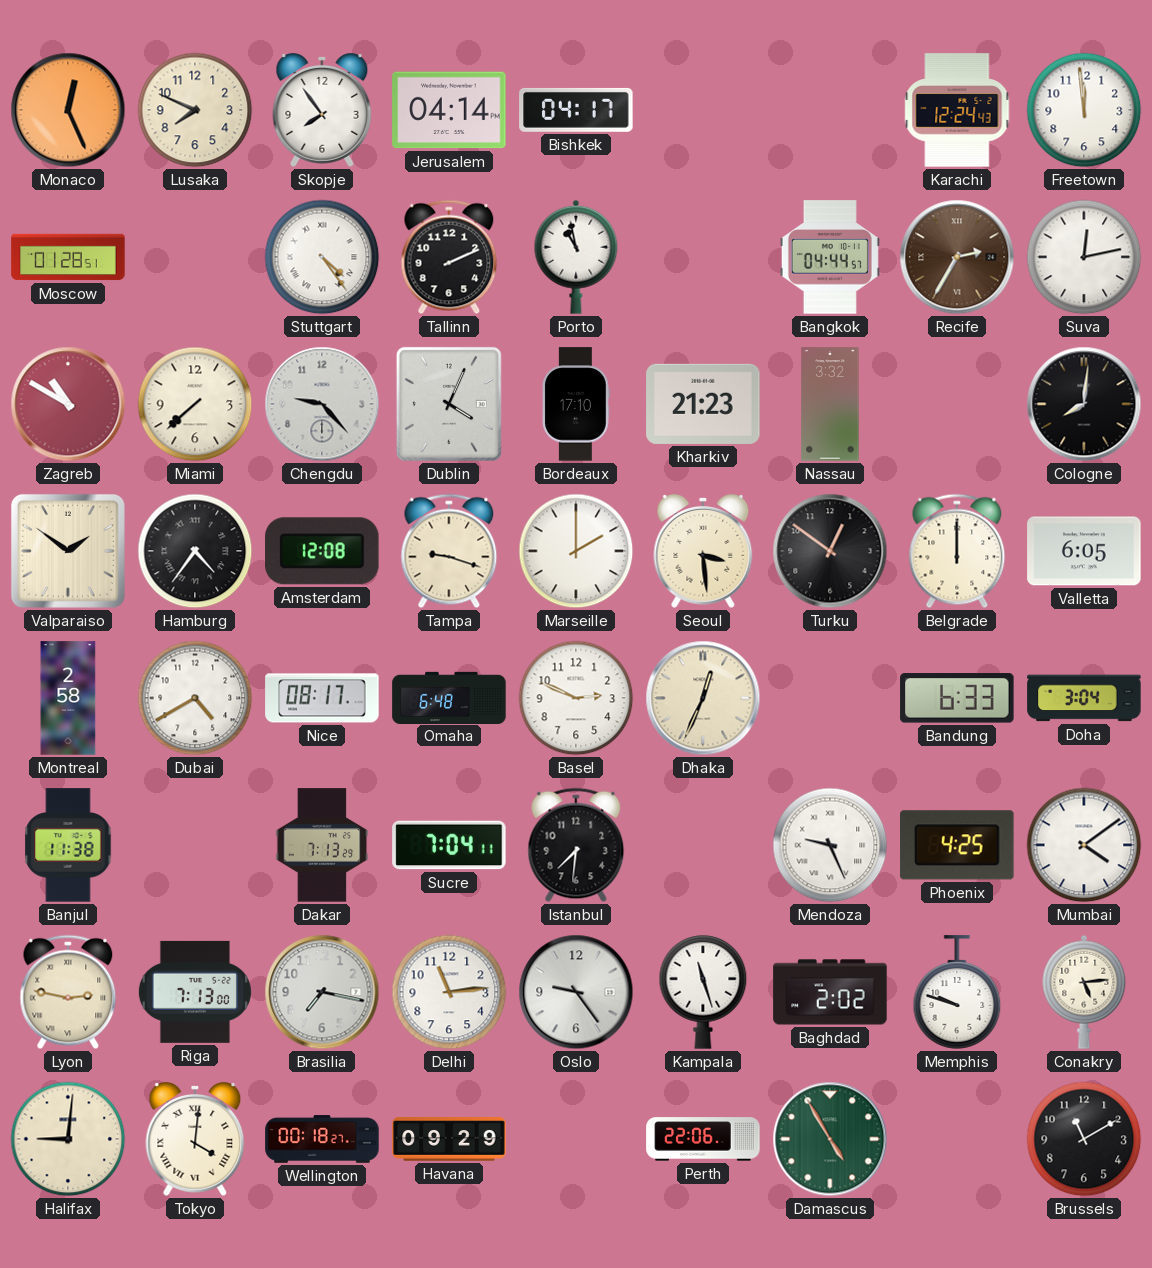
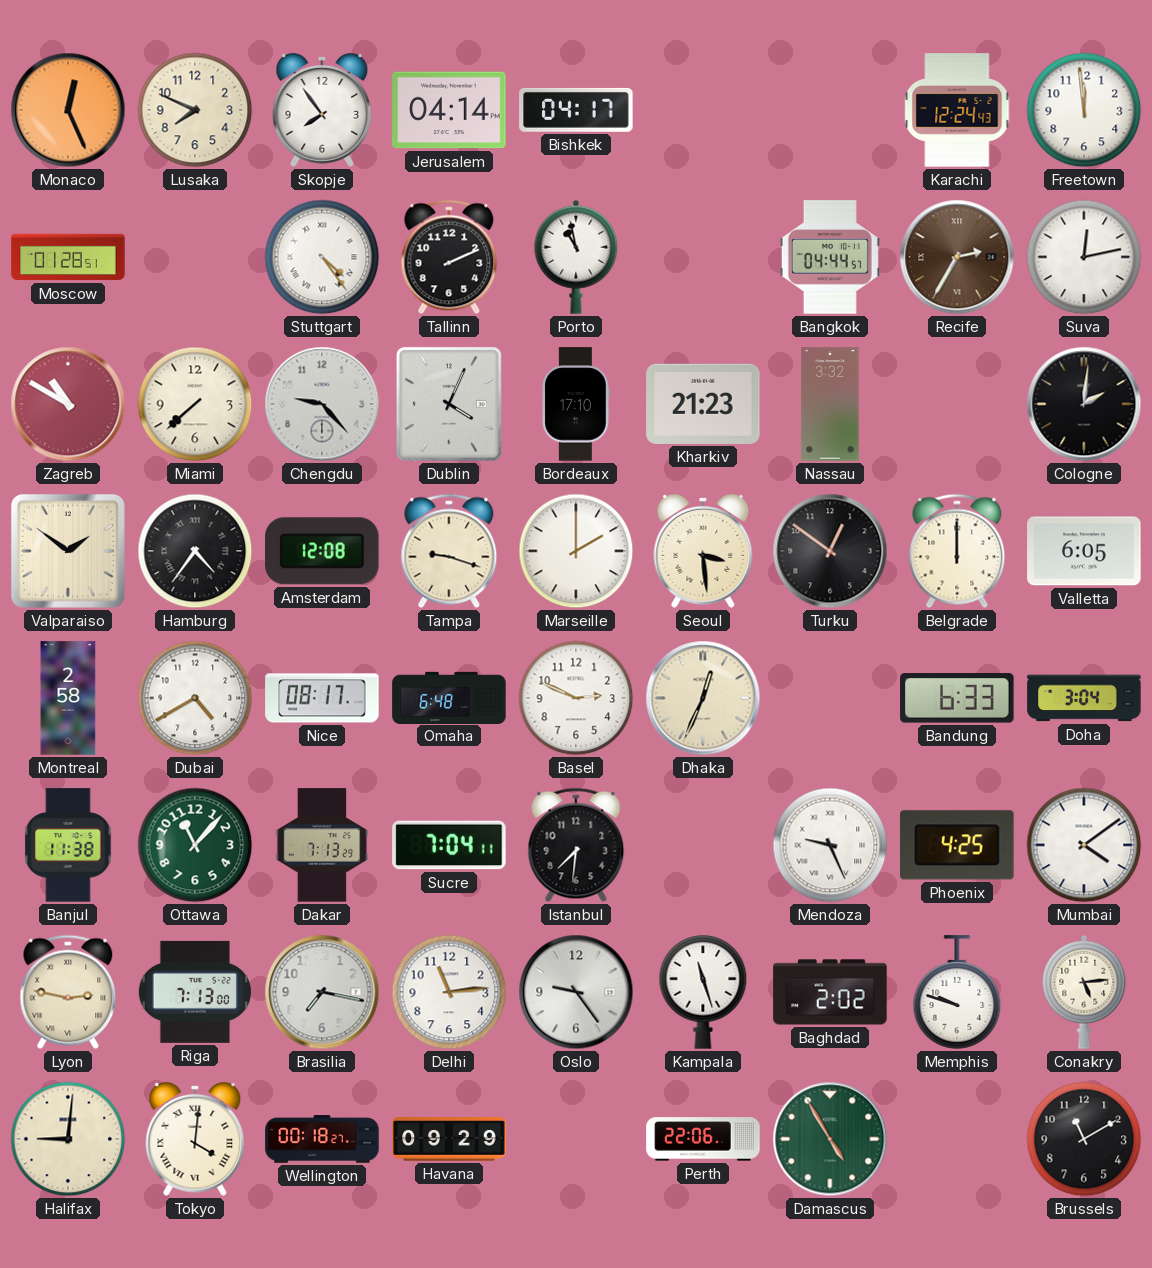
Cologne: 8:01 -> 2:01
Ottawa: none -> 11:07
